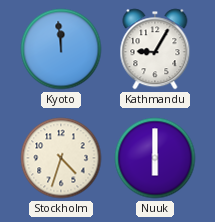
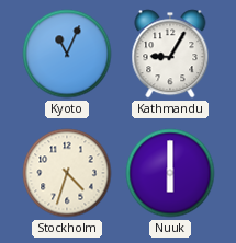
Kyoto: 11:59 -> 11:04
